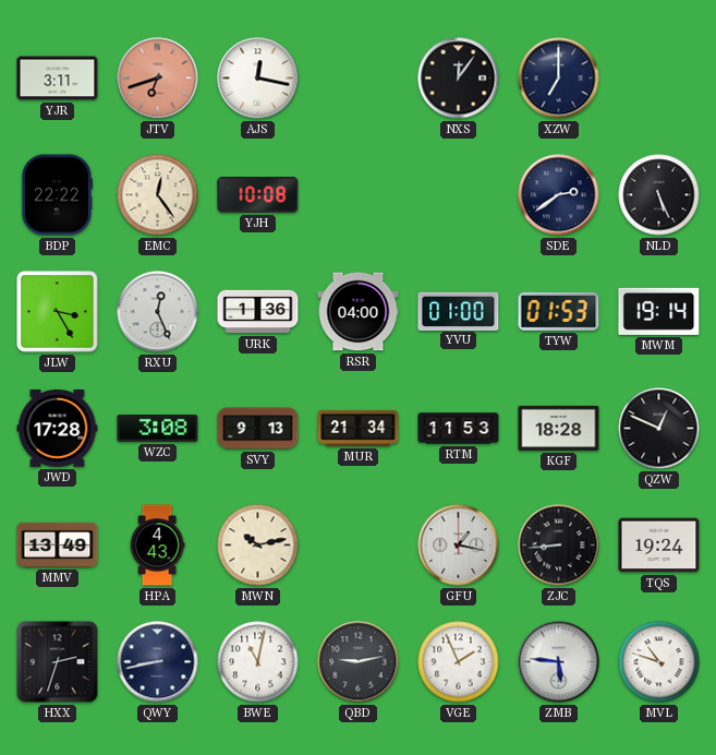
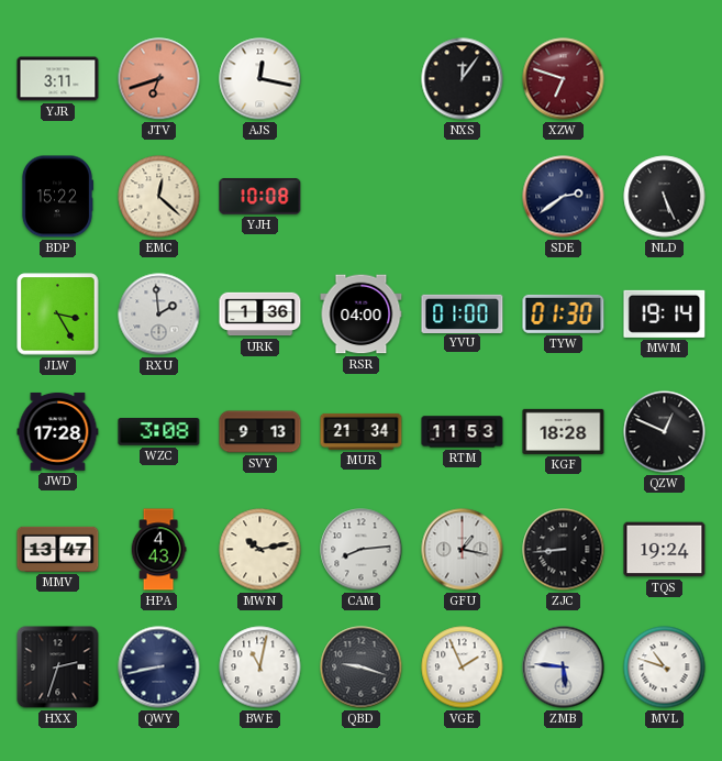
XZW: 7:00 -> 6:48
XZW dial: navy -> burgundy
BDP: 22:22 -> 15:22
EMC: 12:24 -> 12:22
RXU: 12:26 -> 1:59
TYW: 01:53 -> 01:30
MMV: 13:49 -> 13:47
CAM: none -> 8:14
QBD: 9:13 -> 9:18
